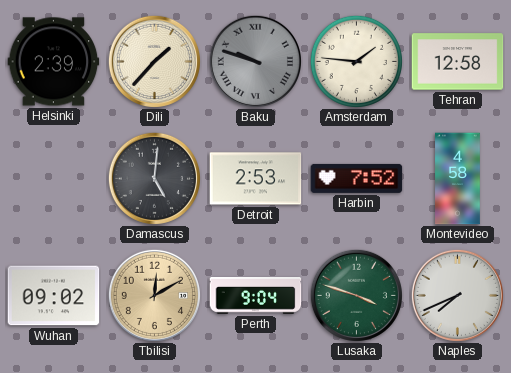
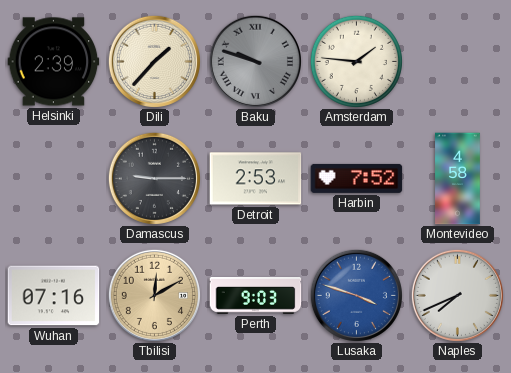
Tehran: 12:58 -> none
Damascus: 5:01 -> 9:15
Wuhan: 09:02 -> 07:16
Perth: 9:04 -> 9:03
Lusaka dial: green -> blue
